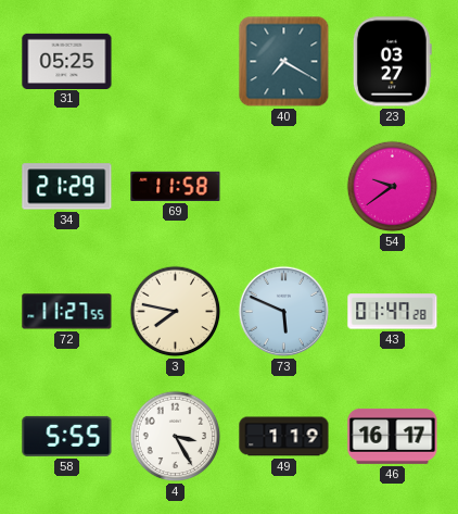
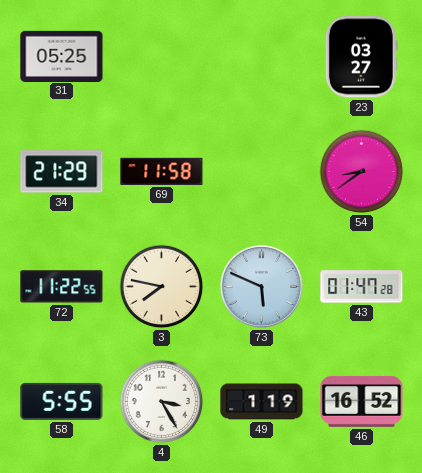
40: 7:20 -> none
54: 9:39 -> 8:39
72: 11:27 -> 11:22
46: 16:17 -> 16:52
